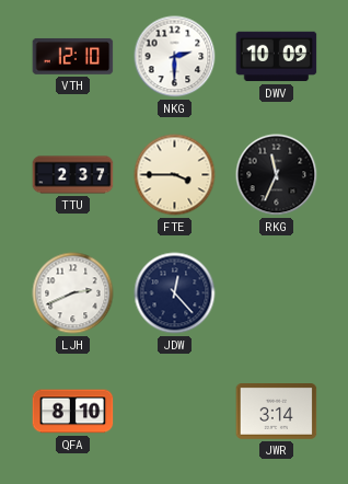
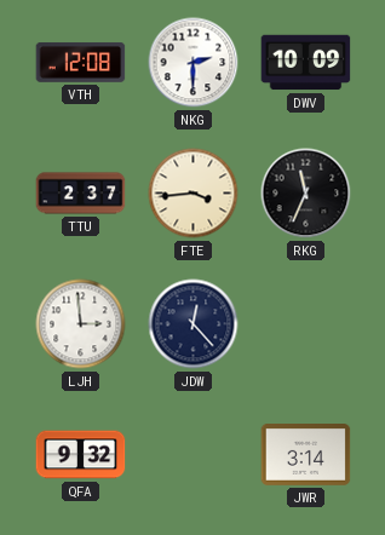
VTH: 12:10 -> 12:08
FTE: 3:45 -> 3:44
LJH: 2:41 -> 2:59
QFA: 8:10 -> 9:32
